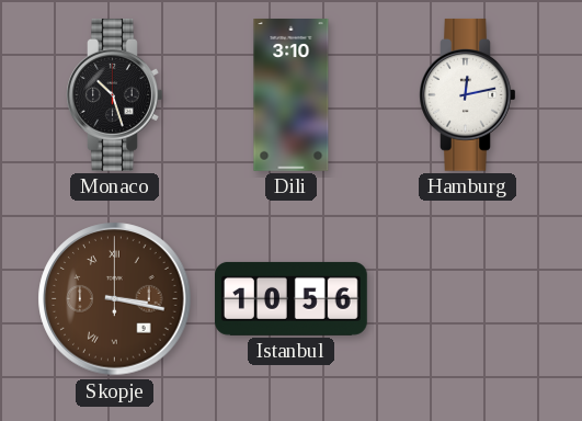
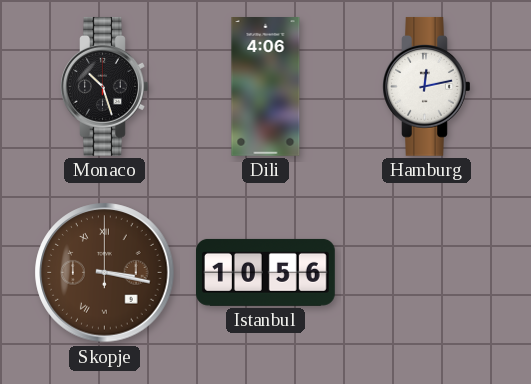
Dili: 3:10 -> 4:06
